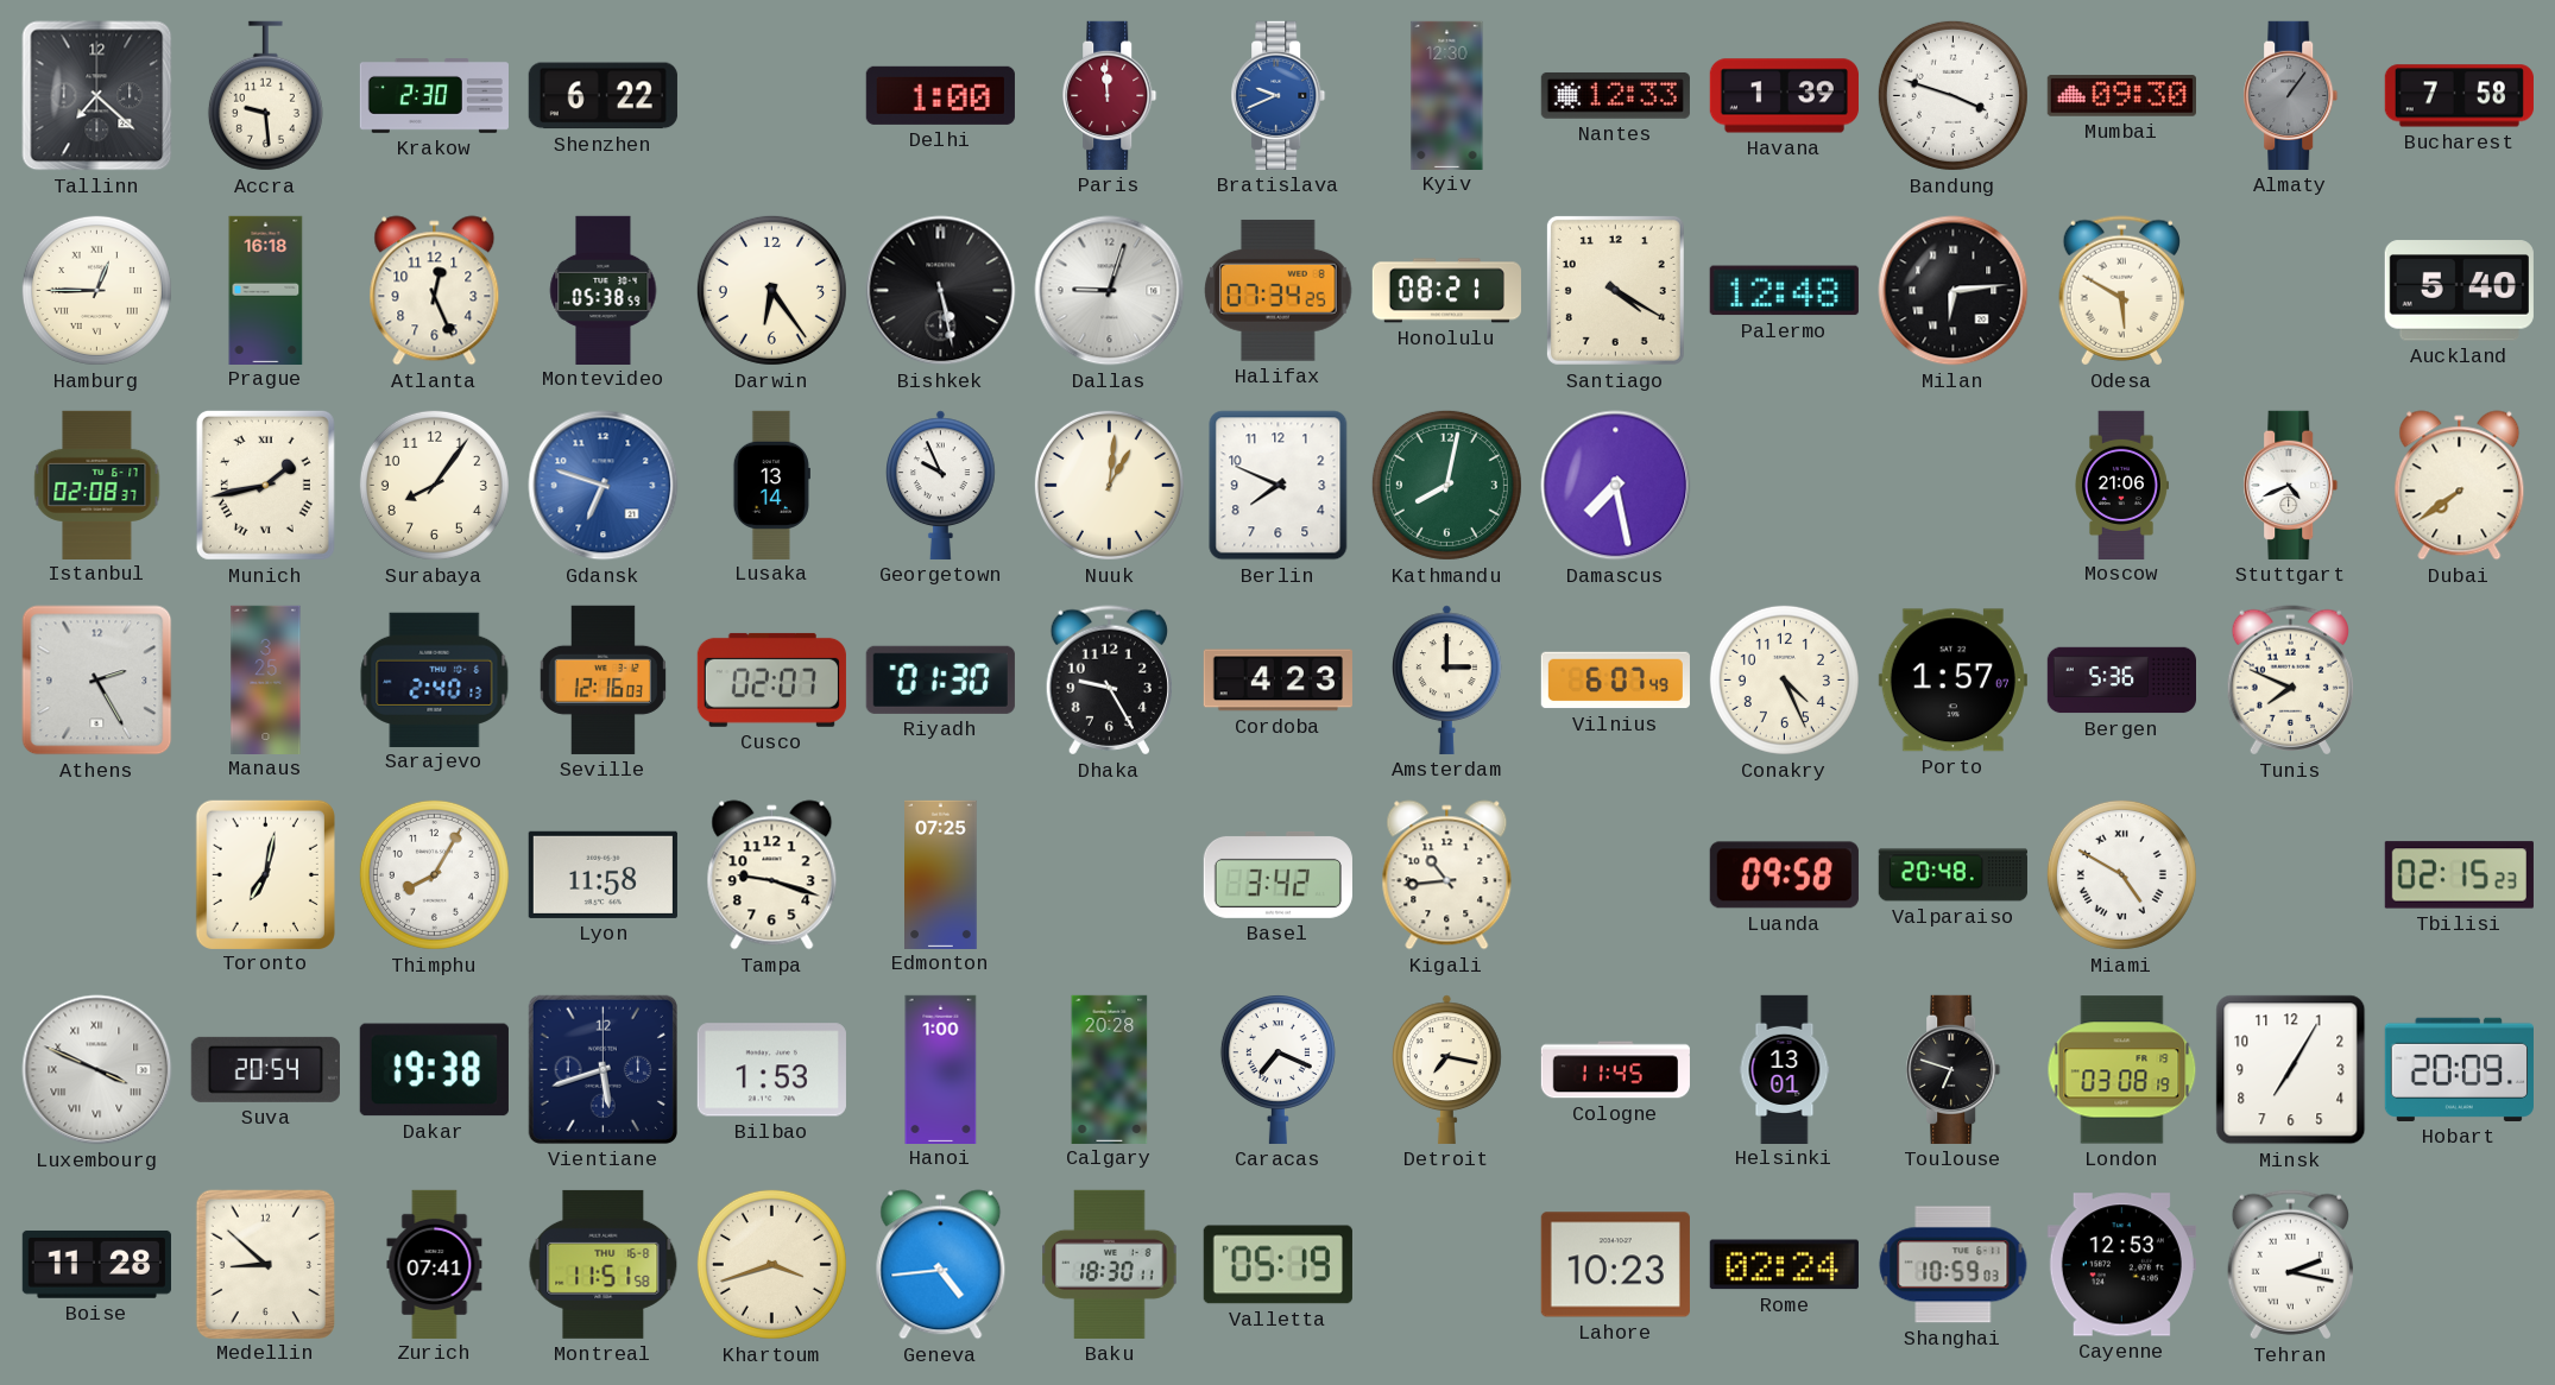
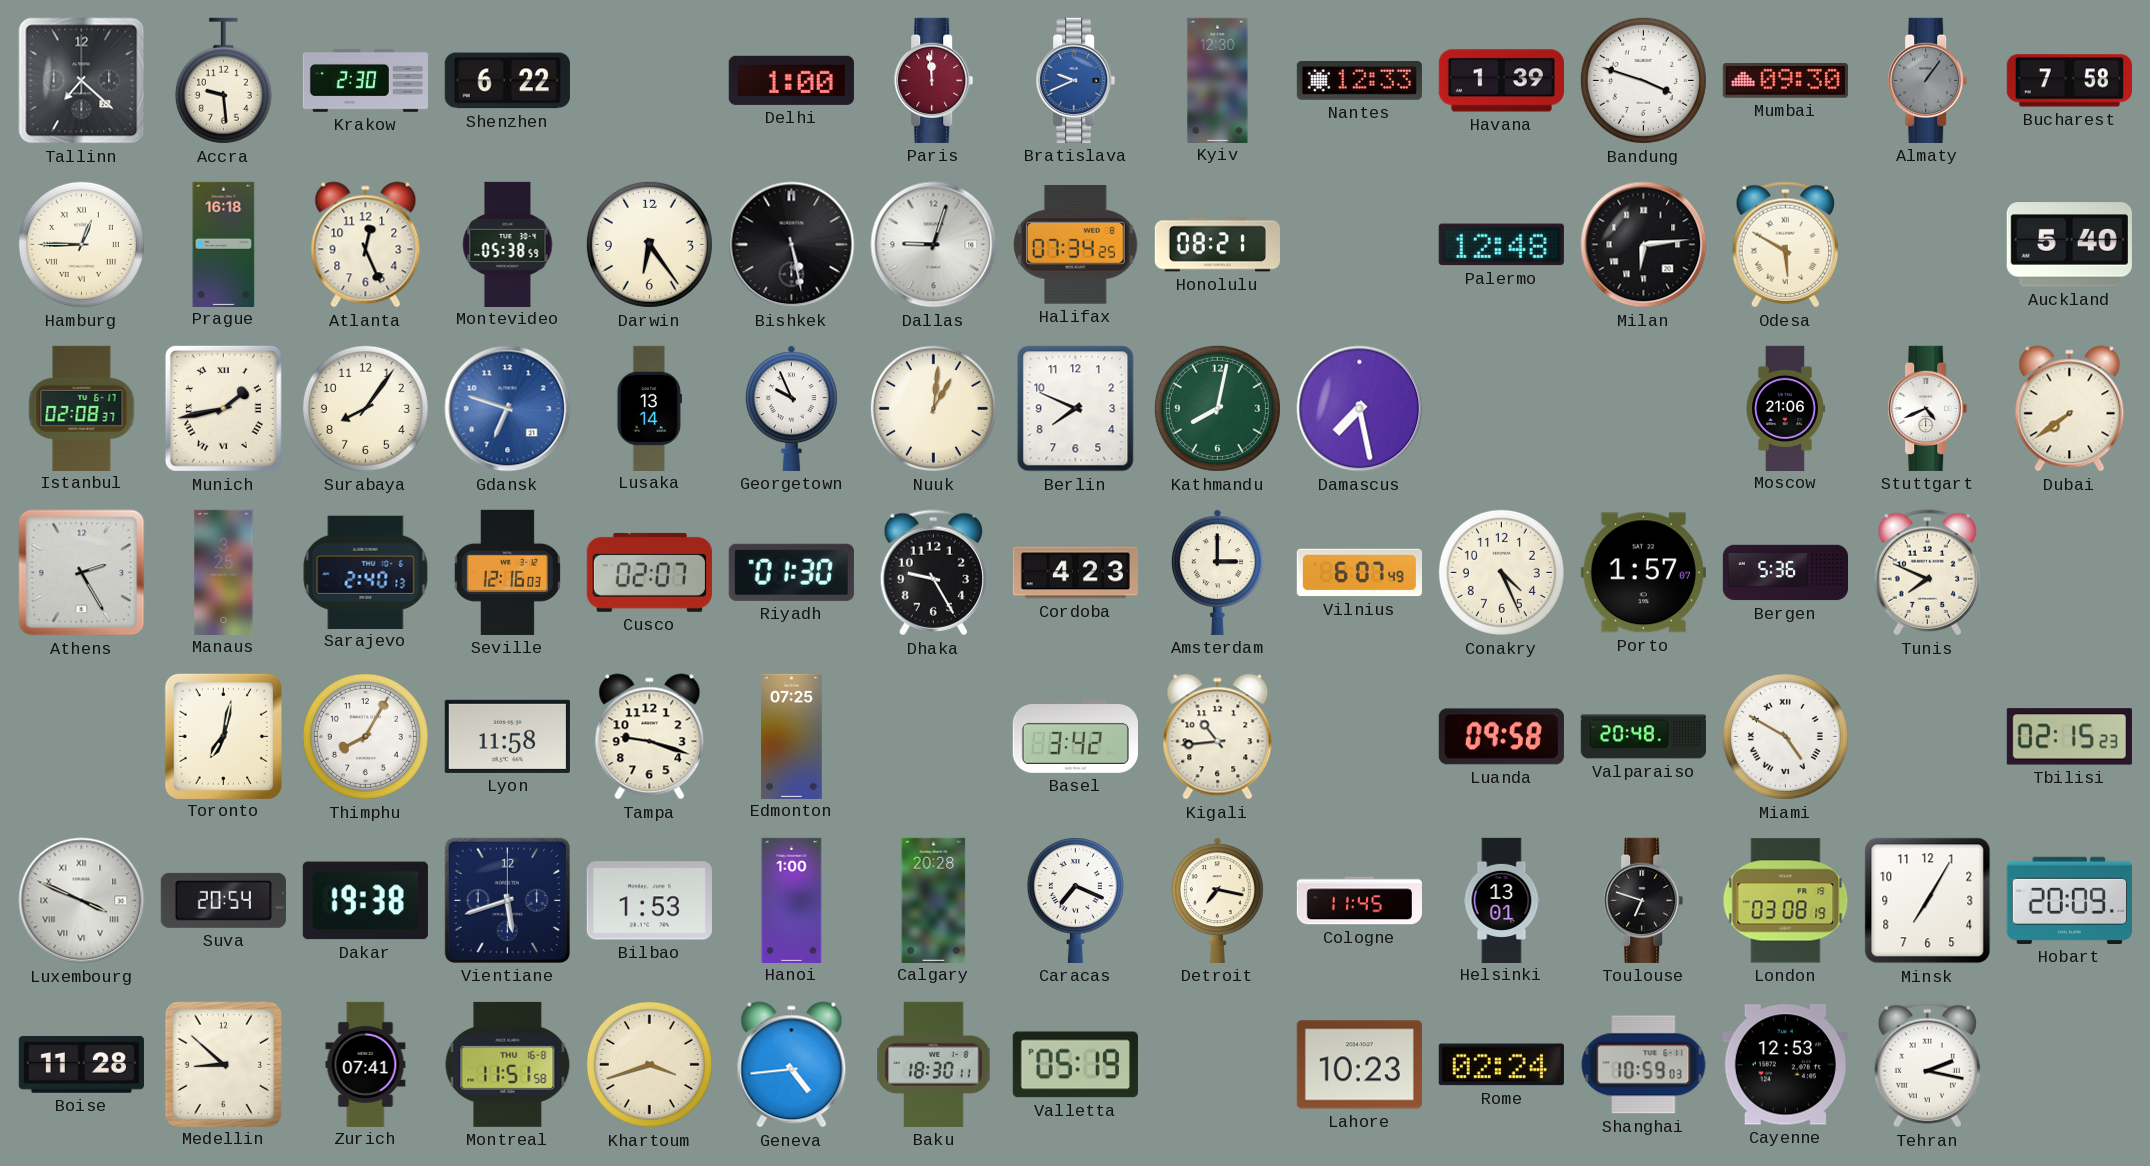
Santiago: 4:20 -> none
